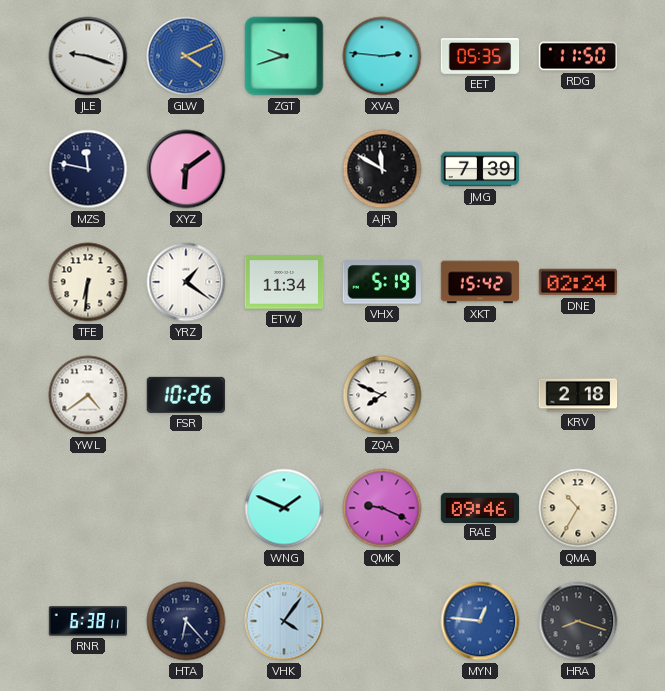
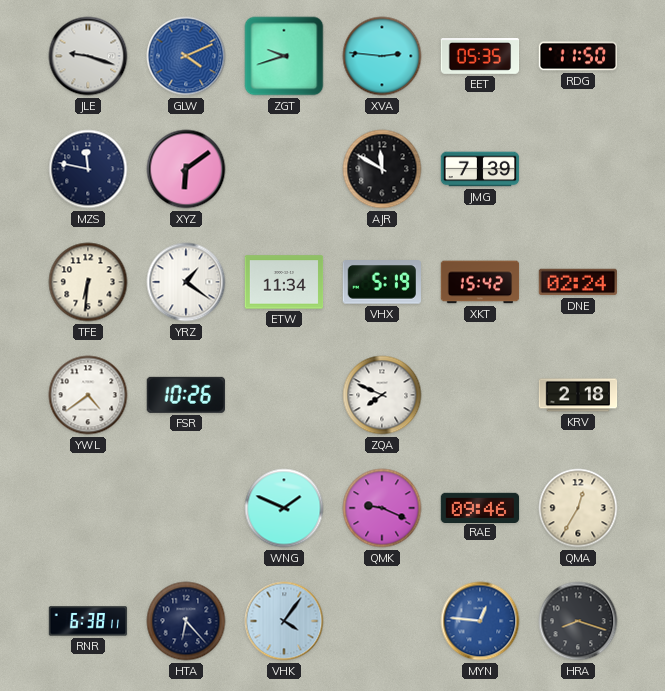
QMA: 10:35 -> 12:35
